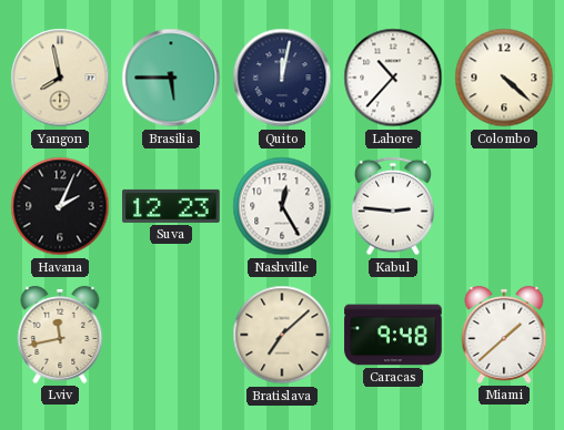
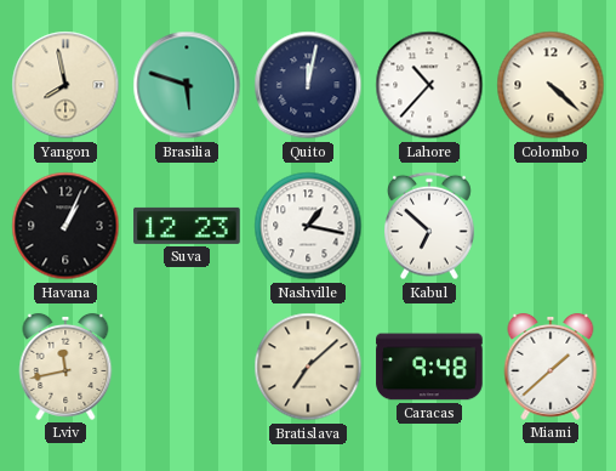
Brasilia: 5:45 -> 5:48
Havana: 2:04 -> 1:04
Nashville: 12:25 -> 1:17
Kabul: 2:46 -> 6:52
